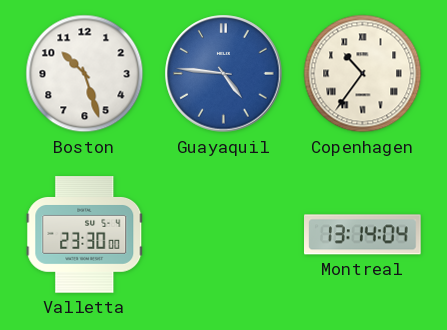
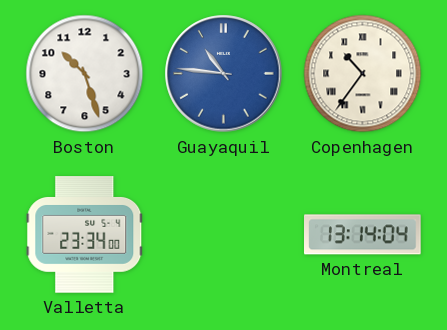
Guayaquil: 4:46 -> 10:46
Valletta: 23:30 -> 23:34
